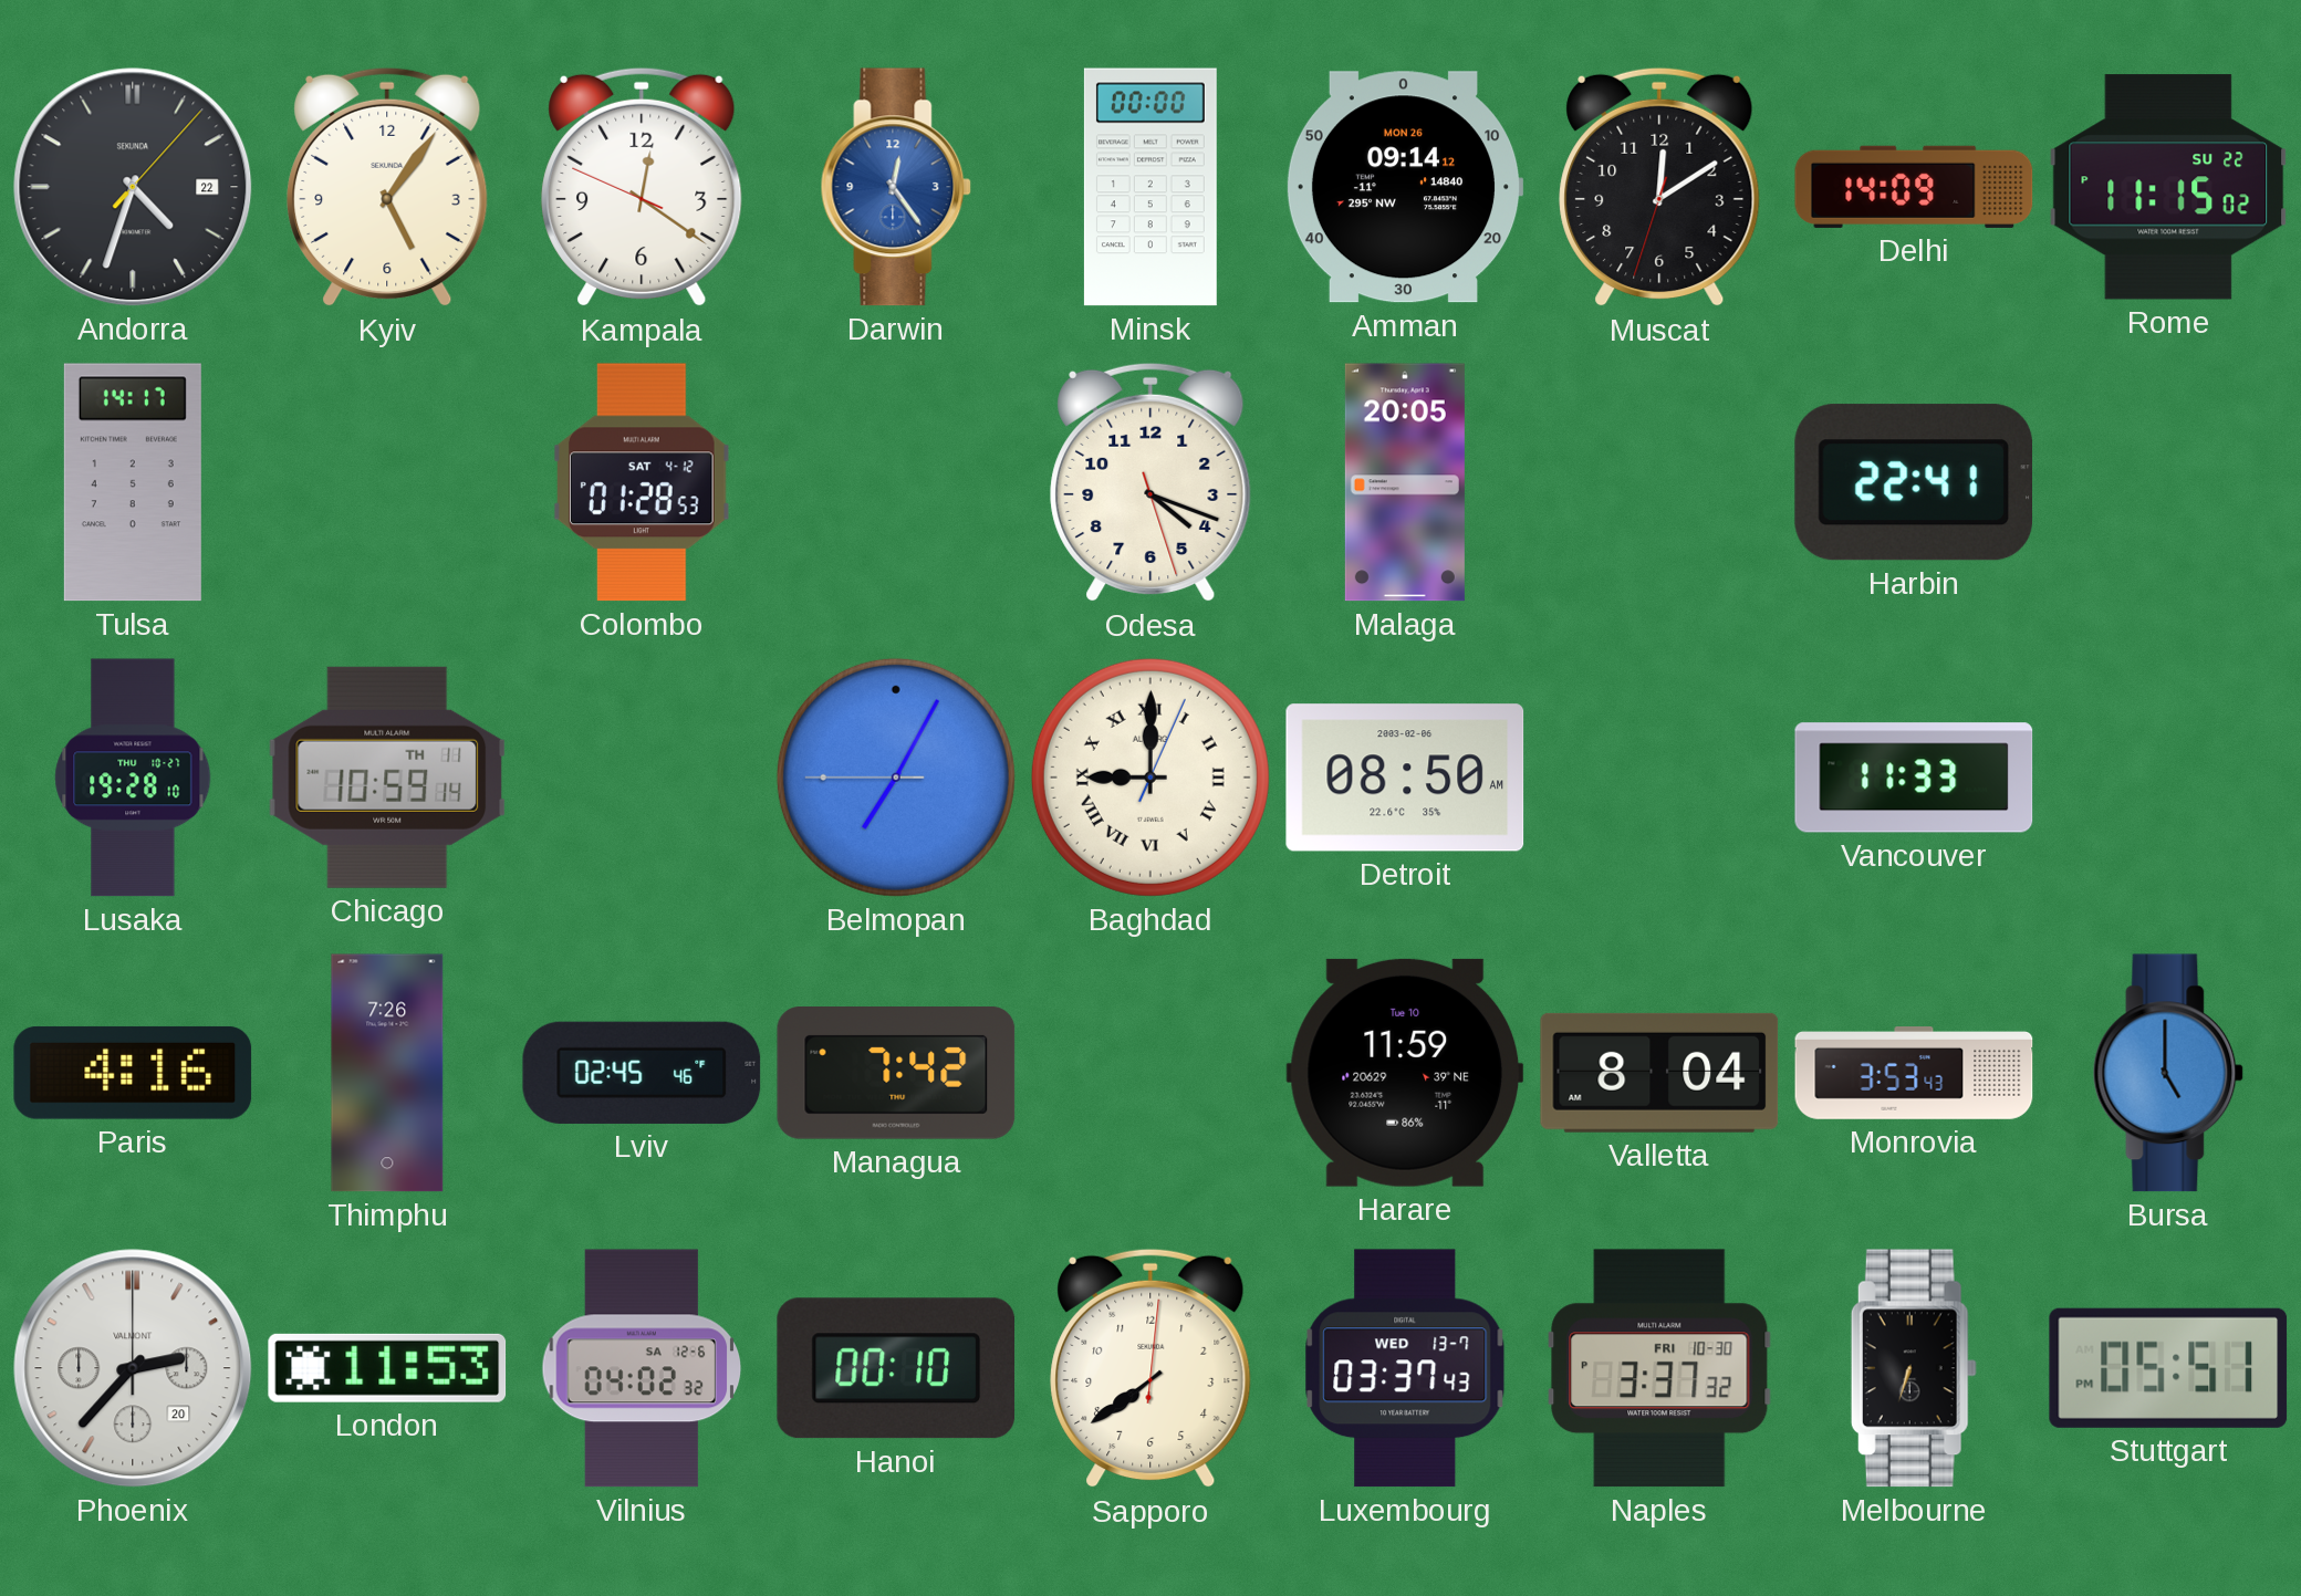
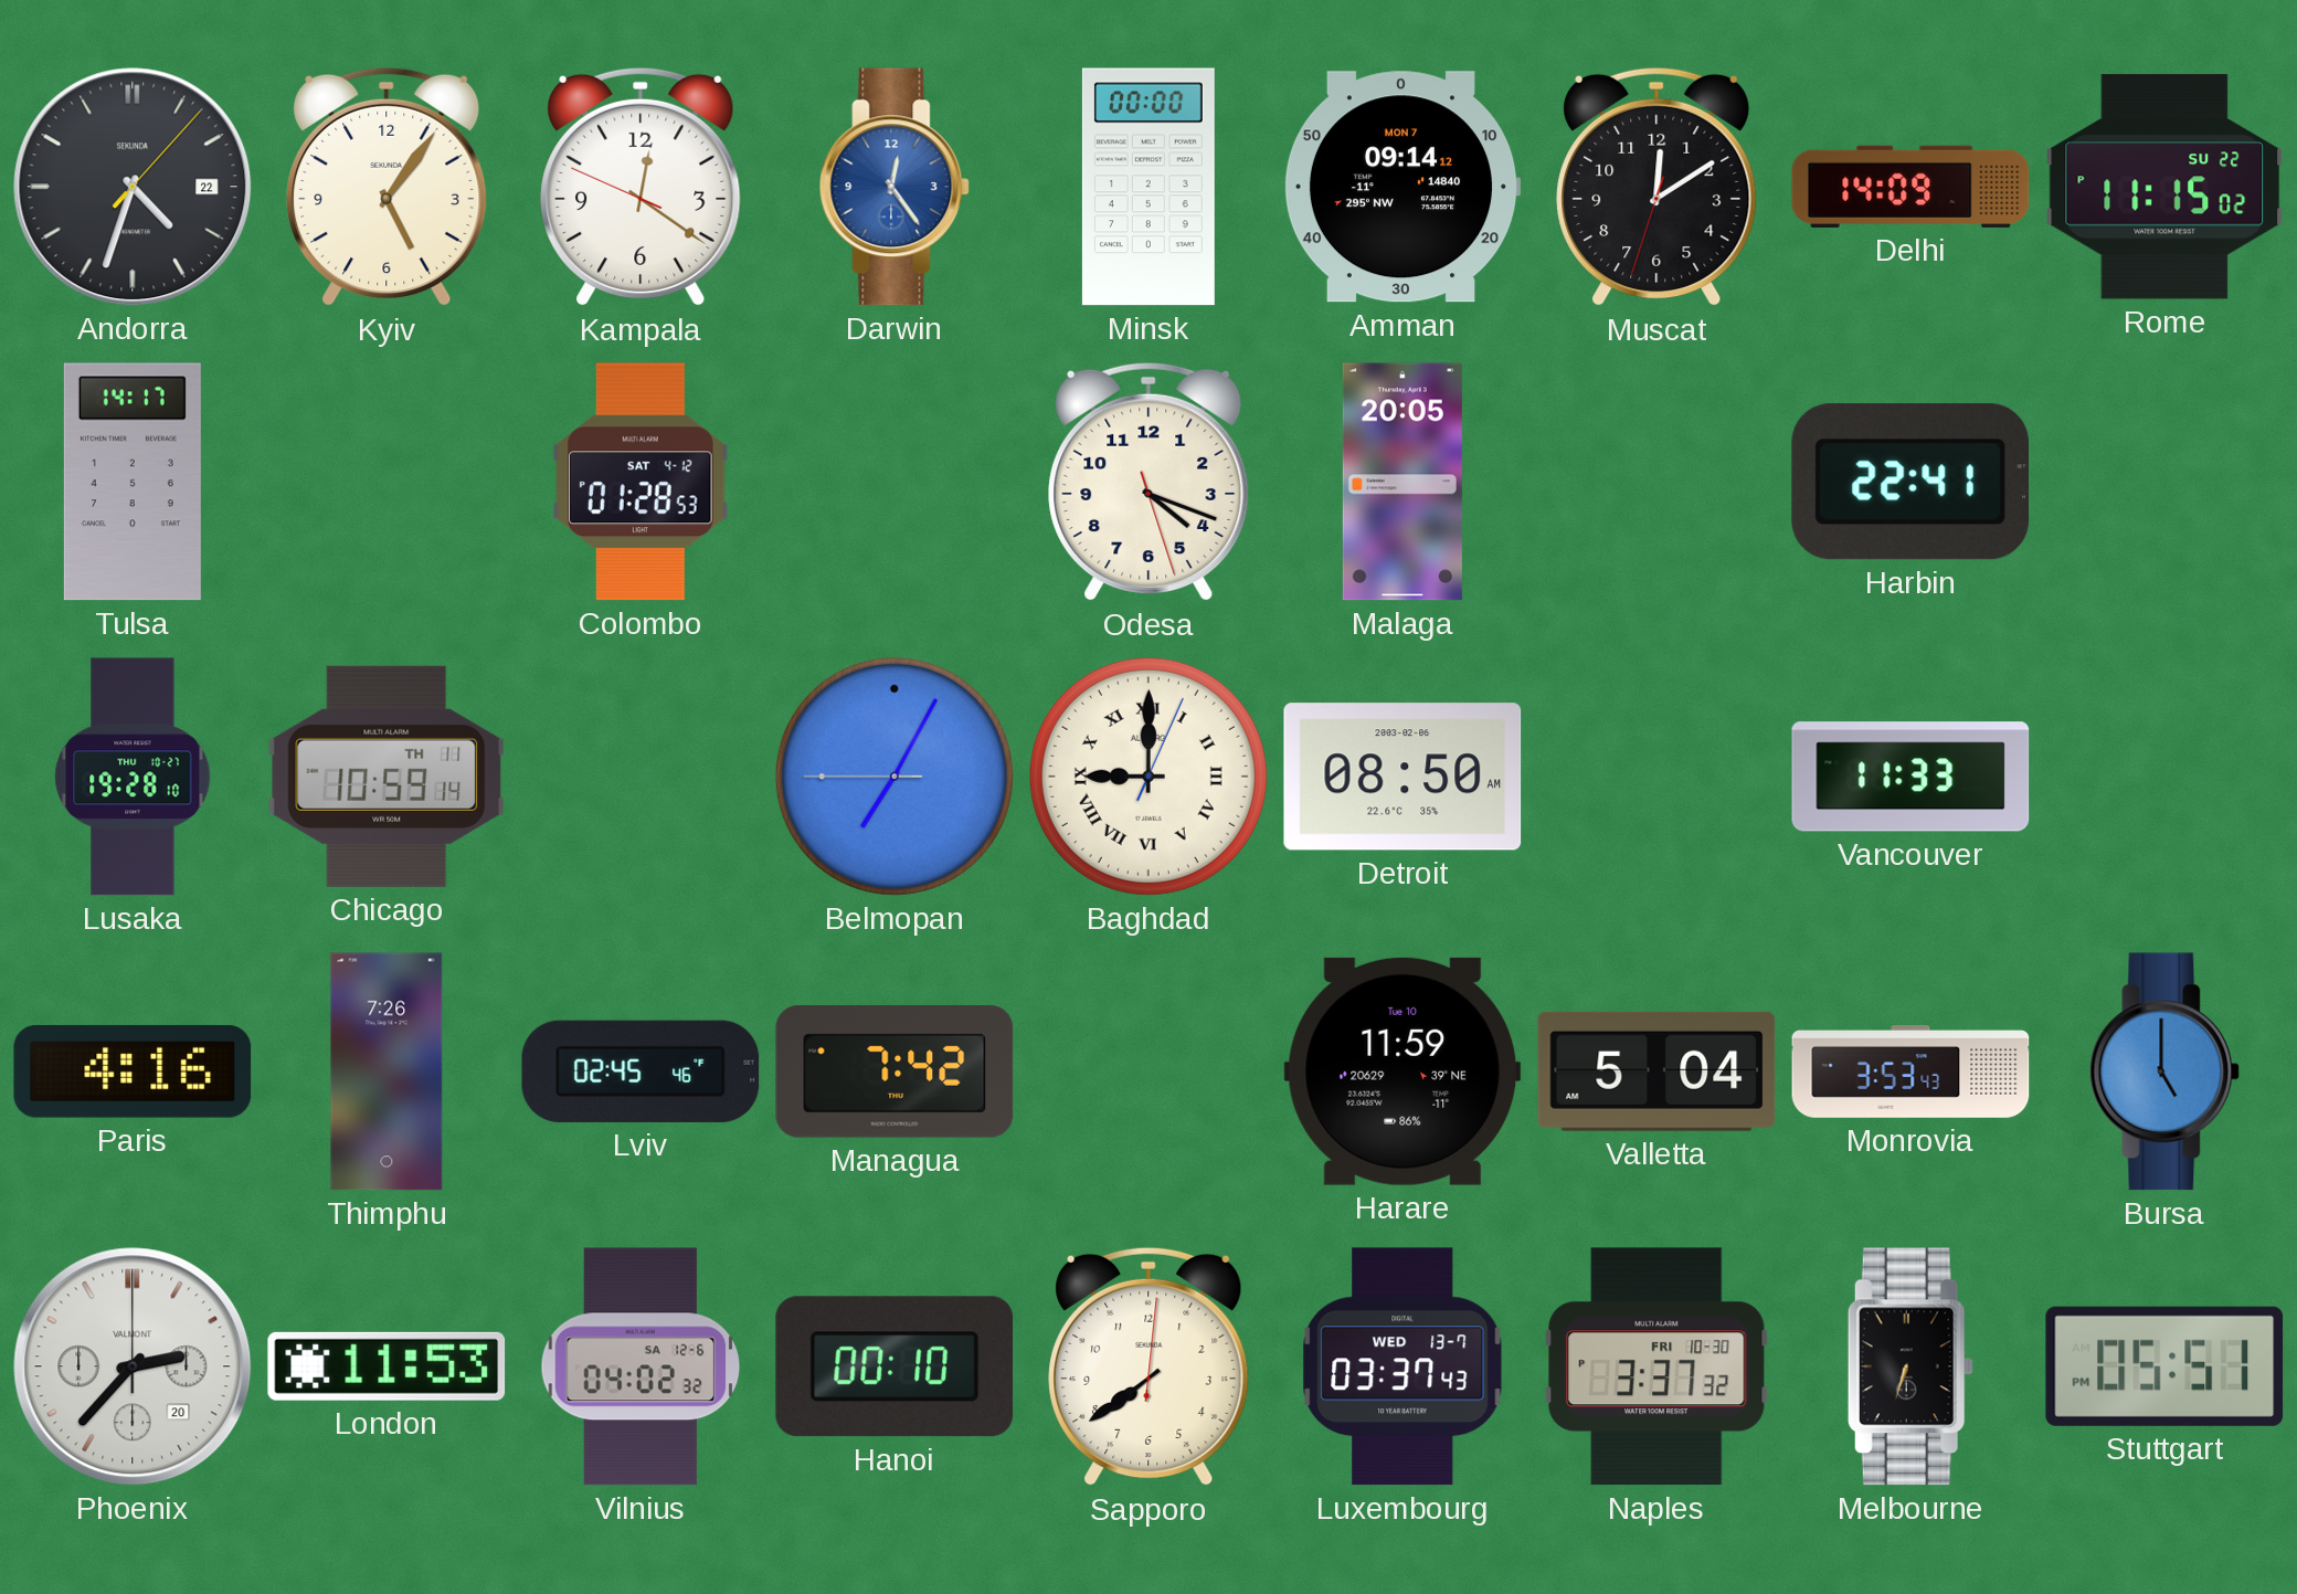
Amman date: MON 26 -> MON 7
Valletta: 8:04 -> 5:04
